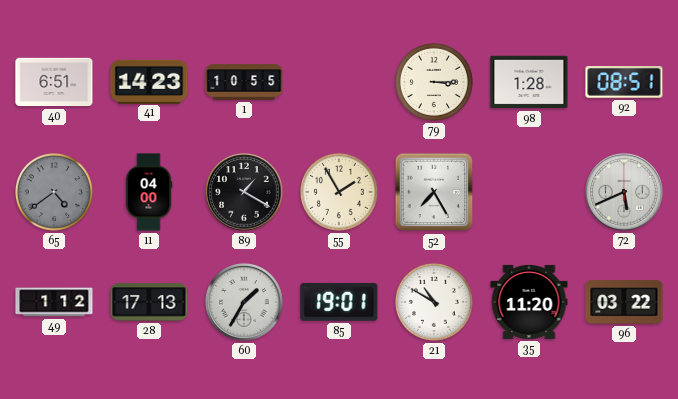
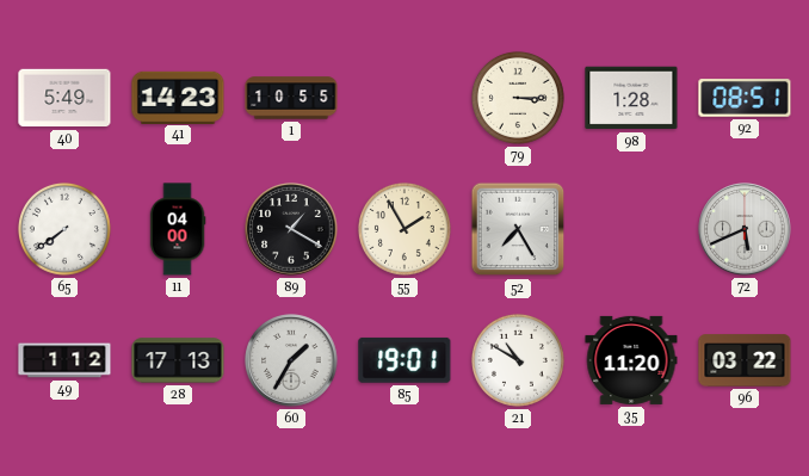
40: 6:51 -> 5:49
65: 4:39 -> 7:39
65 dial: grey -> white
